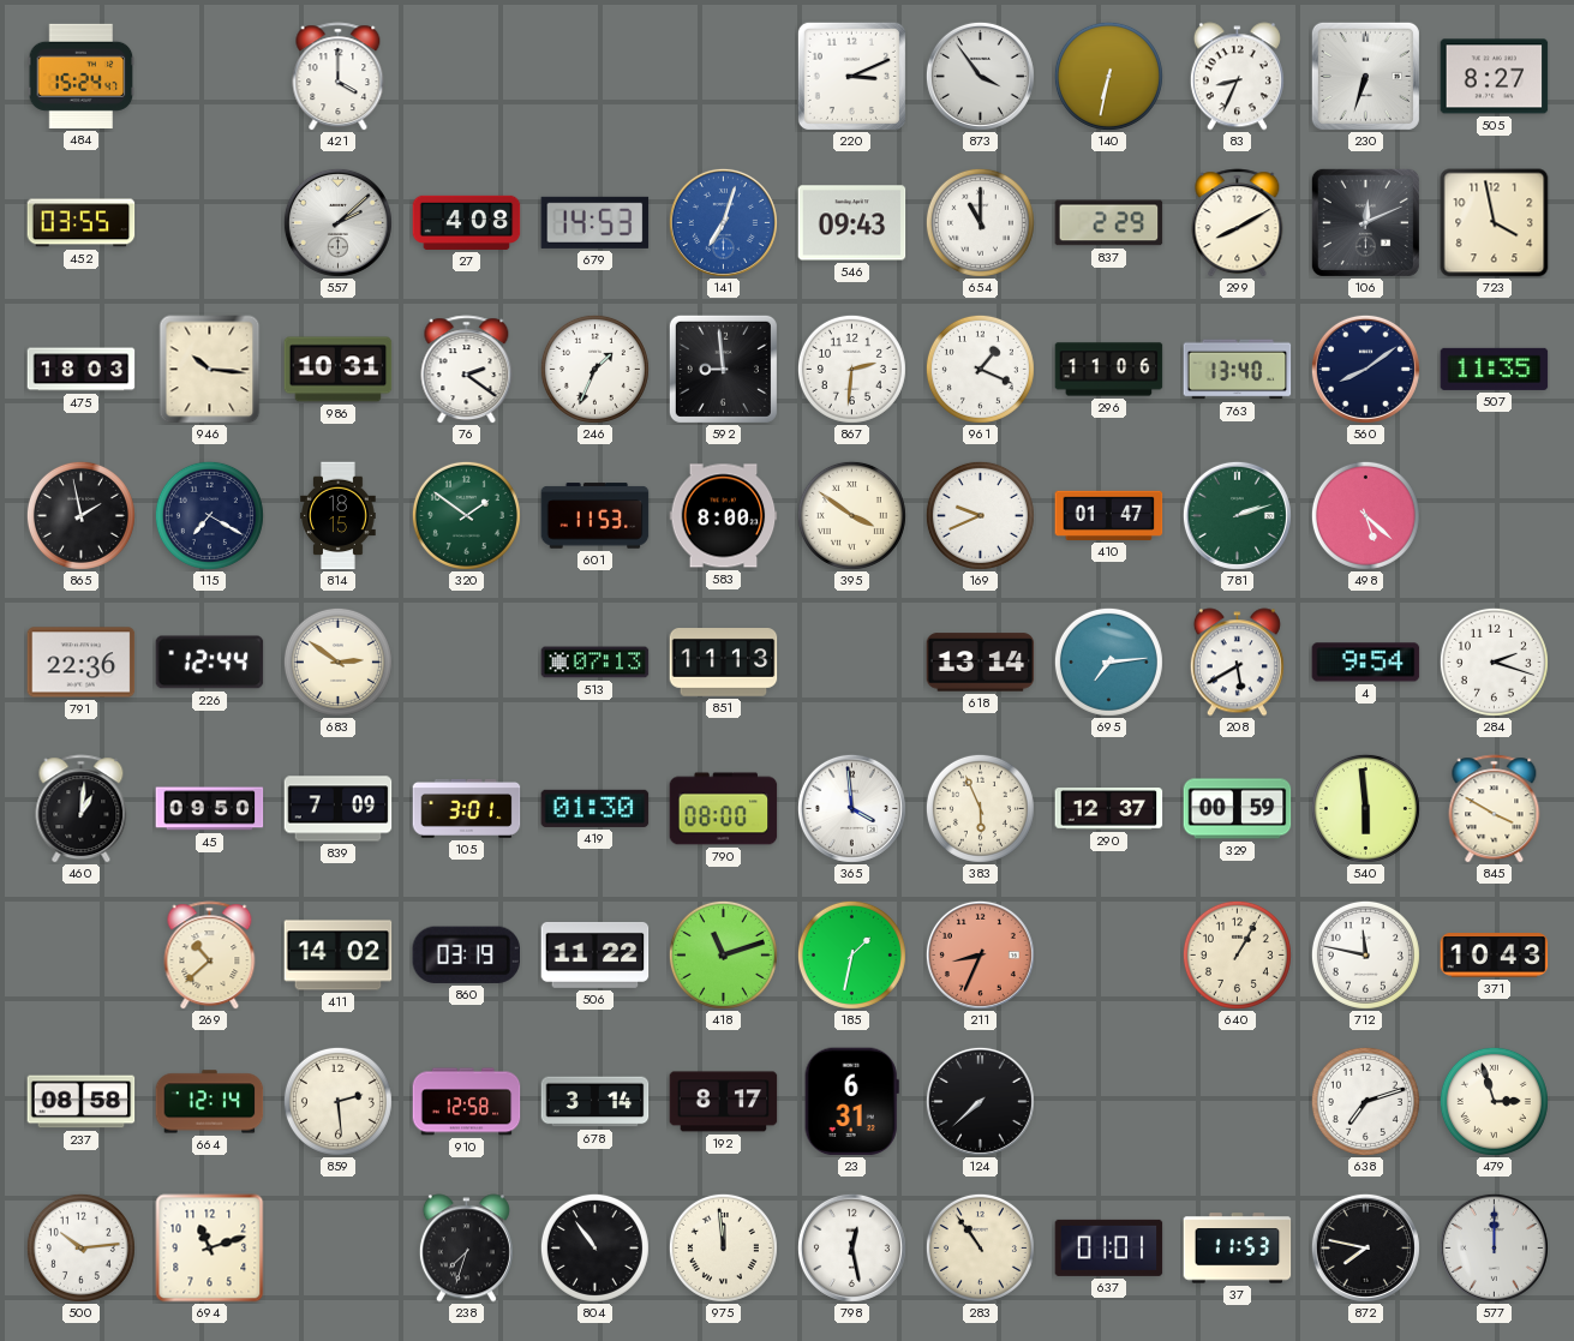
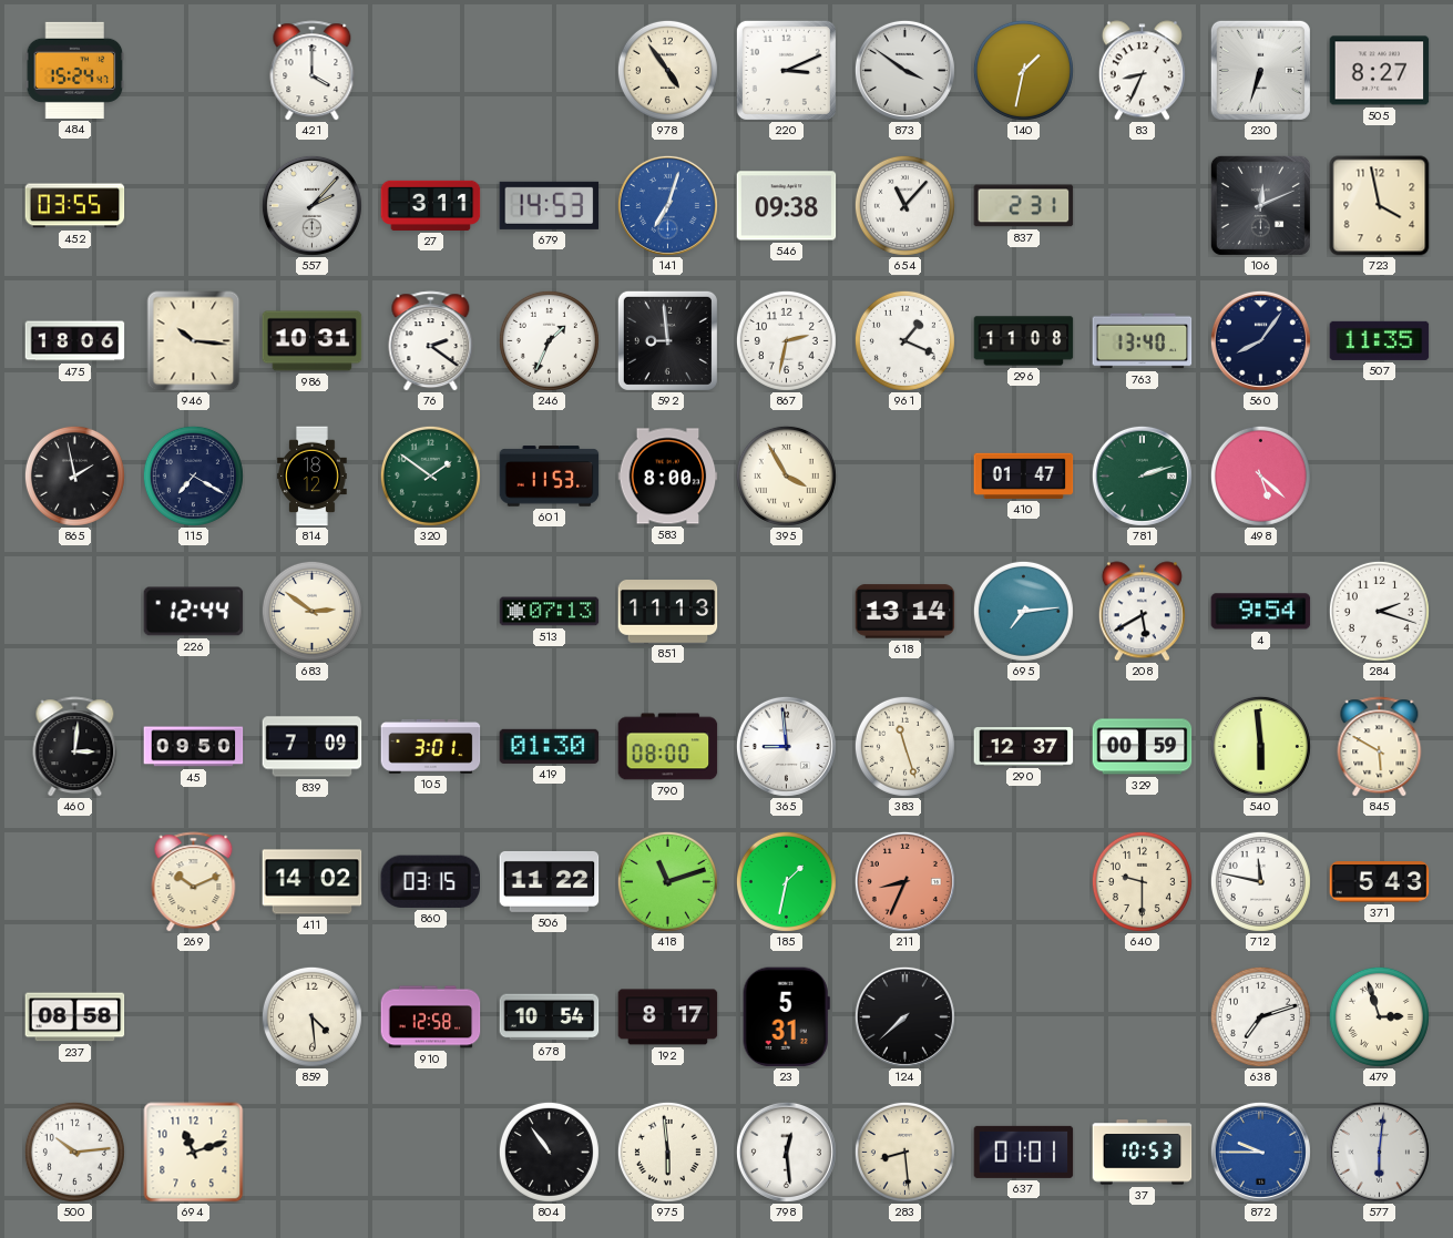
978: none -> 4:54
873: 3:54 -> 3:51
140: 6:32 -> 1:32
557: 2:08 -> 2:07
27: 4:08 -> 3:11
546: 09:43 -> 09:38
654: 11:00 -> 11:07
837: 2:29 -> 2:31
299: 8:10 -> none
475: 18:03 -> 18:06
867: 2:31 -> 2:32
296: 11:06 -> 11:08
560: 8:09 -> 8:06
814: 18:15 -> 18:12
395: 3:51 -> 3:55
169: 9:41 -> none
791: 22:36 -> none
460: 1:01 -> 3:01
365: 3:59 -> 8:59
383: 5:56 -> 11:27
845: 3:50 -> 5:50
269: 10:38 -> 10:11
860: 03:19 -> 03:15
640: 1:05 -> 9:30
371: 10:43 -> 5:43
664: 12:14 -> none
859: 2:29 -> 4:29
678: 3:14 -> 10:54
23: 6:31 -> 5:31
238: 7:33 -> none
975: 11:59 -> 5:59
798: 12:28 -> 12:29
283: 10:54 -> 8:29
37: 11:53 -> 10:53
872: 7:47 -> 9:45
872 dial: black -> blue
577: 12:00 -> 6:01
